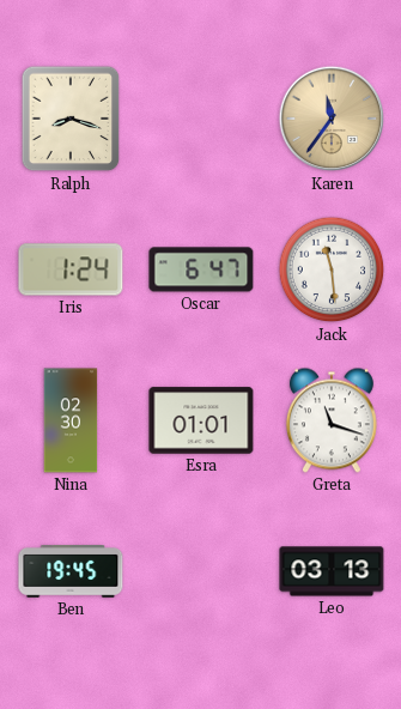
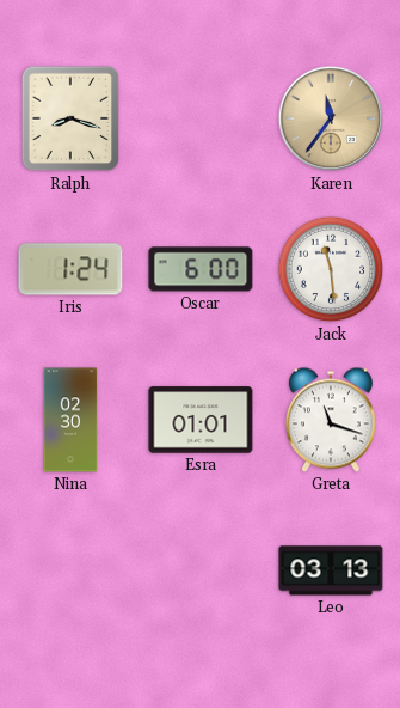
Oscar: 6:47 -> 6:00
Ben: 19:45 -> none
